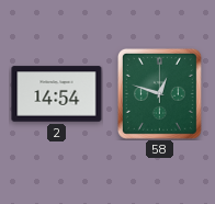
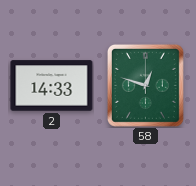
2: 14:54 -> 14:33
